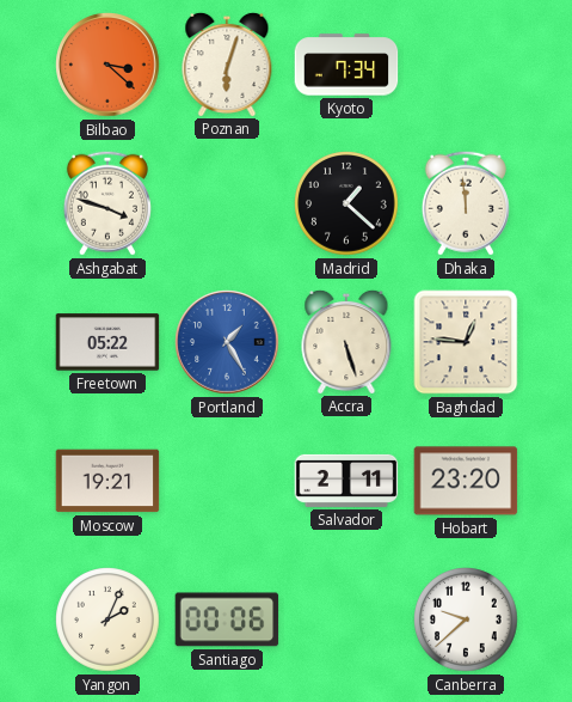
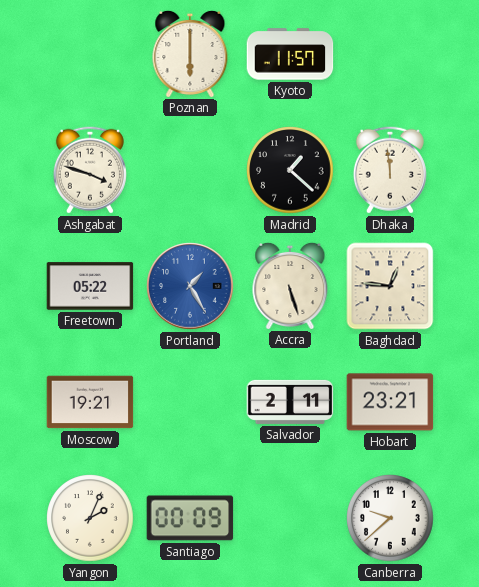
Bilbao: 3:22 -> none
Poznan: 6:03 -> 6:00
Kyoto: 7:34 -> 11:57
Hobart: 23:20 -> 23:21
Santiago: 00:06 -> 00:09
